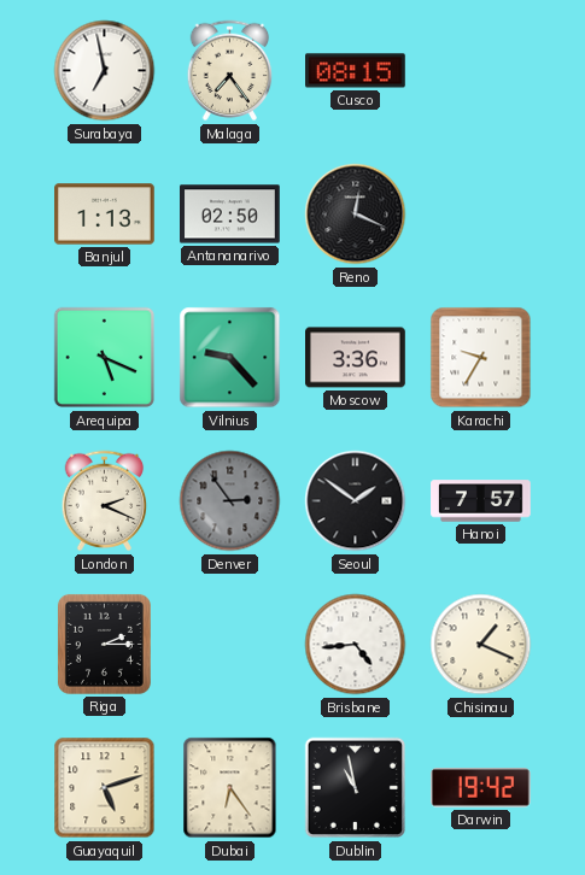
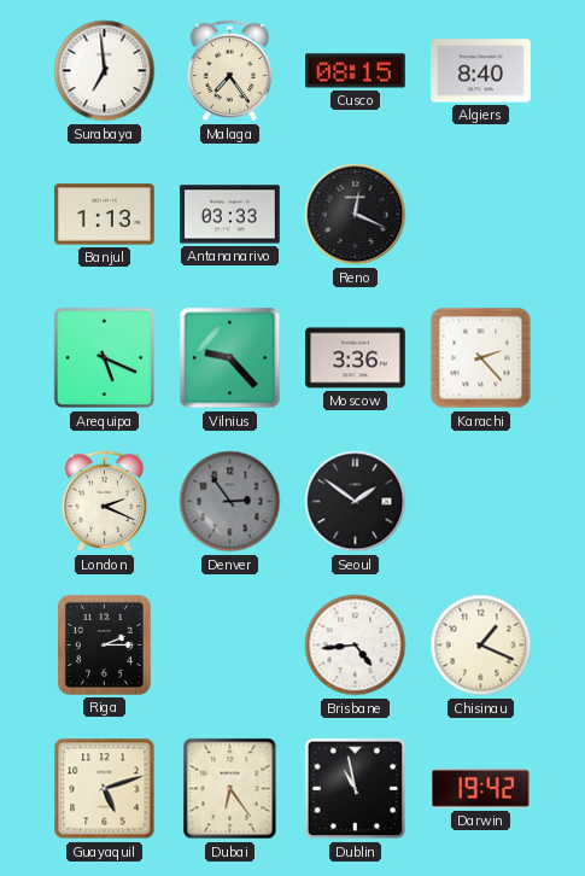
Surabaya: 6:58 -> 6:59
Algiers: none -> 8:40
Antananarivo: 02:50 -> 03:33
Karachi: 9:35 -> 2:23
Hanoi: 7:57 -> none
